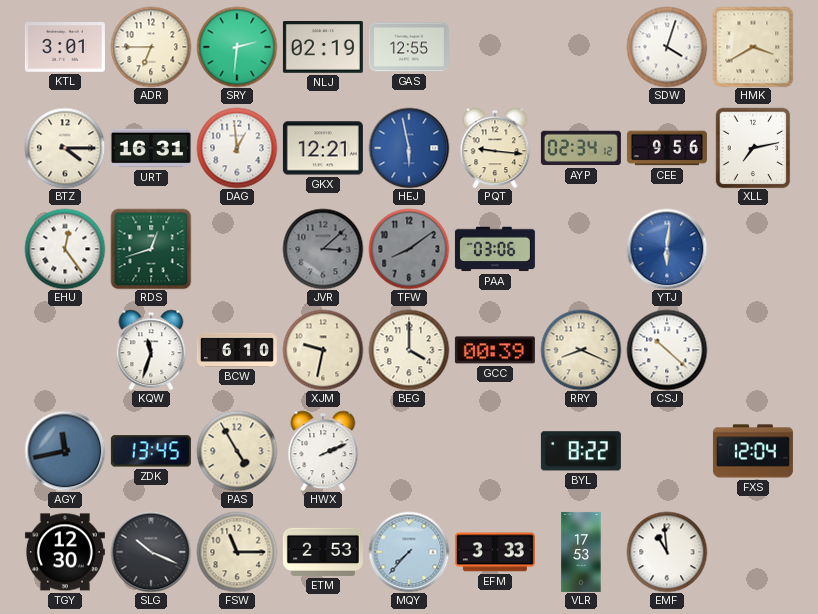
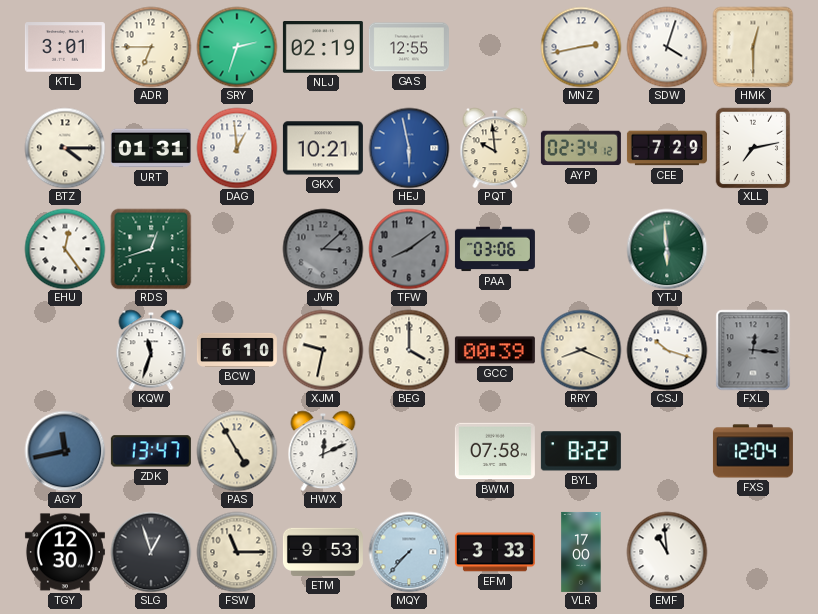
SRY: 2:31 -> 2:33
MNZ: none -> 2:43
HMK: 3:40 -> 12:30
URT: 16:31 -> 01:31
GKX: 12:21 -> 10:21
PQT: 9:16 -> 9:59
CEE: 9:56 -> 7:29
YTJ: 6:01 -> 5:59
YTJ dial: blue -> green
CSJ: 10:22 -> 10:18
FXL: none -> 12:16
ZDK: 13:45 -> 13:47
HWX: 2:11 -> 12:11
BWM: none -> 07:58
SLG: 10:19 -> 12:57
ETM: 2:53 -> 9:53
VLR: 17:53 -> 17:00
